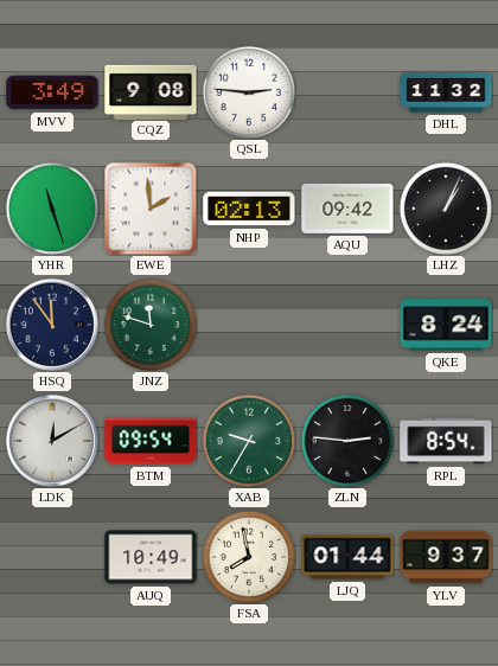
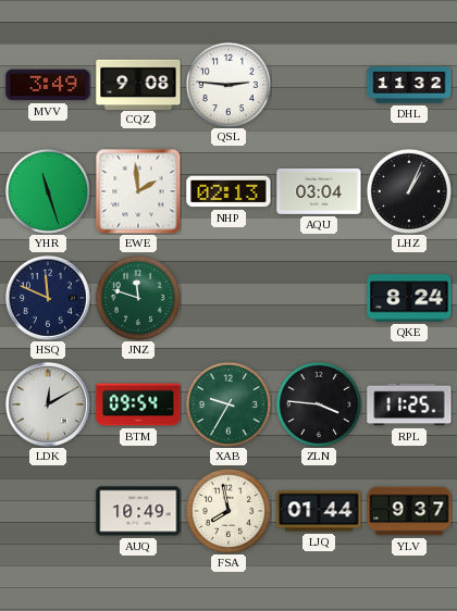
AQU: 09:42 -> 03:04
HSQ: 11:54 -> 11:49
ZLN: 2:46 -> 3:46
RPL: 8:54 -> 11:25
